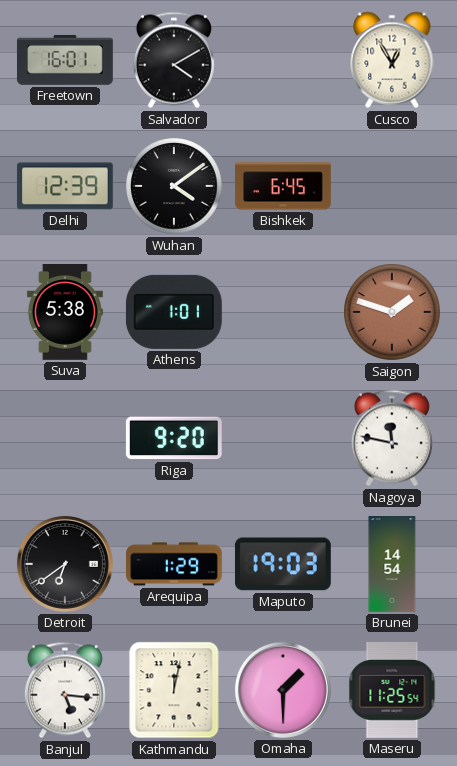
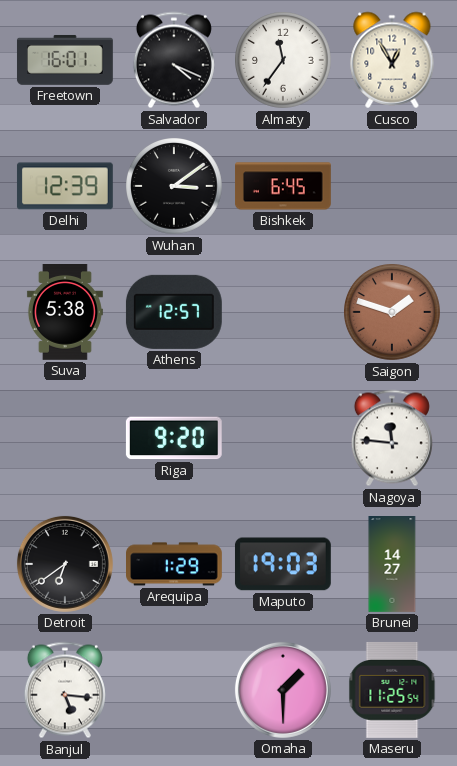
Salvador: 4:10 -> 4:19
Almaty: none -> 11:36
Wuhan: 4:09 -> 3:09
Athens: 1:01 -> 12:57
Nagoya: 11:47 -> 11:46
Brunei: 14:54 -> 14:27
Kathmandu: 12:02 -> none
